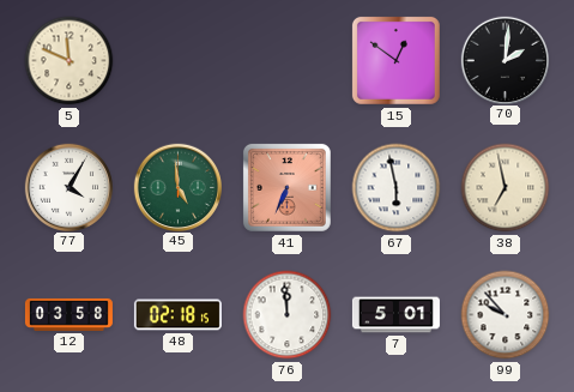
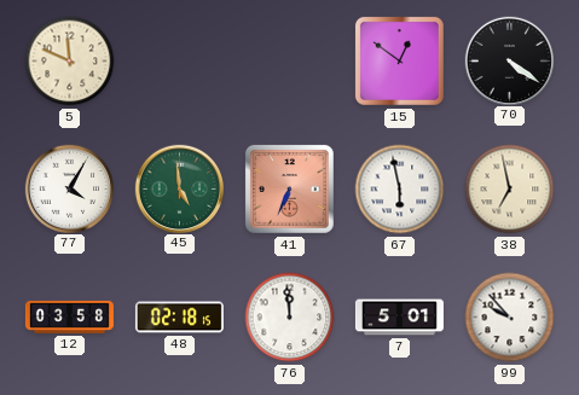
70: 2:01 -> 4:21
